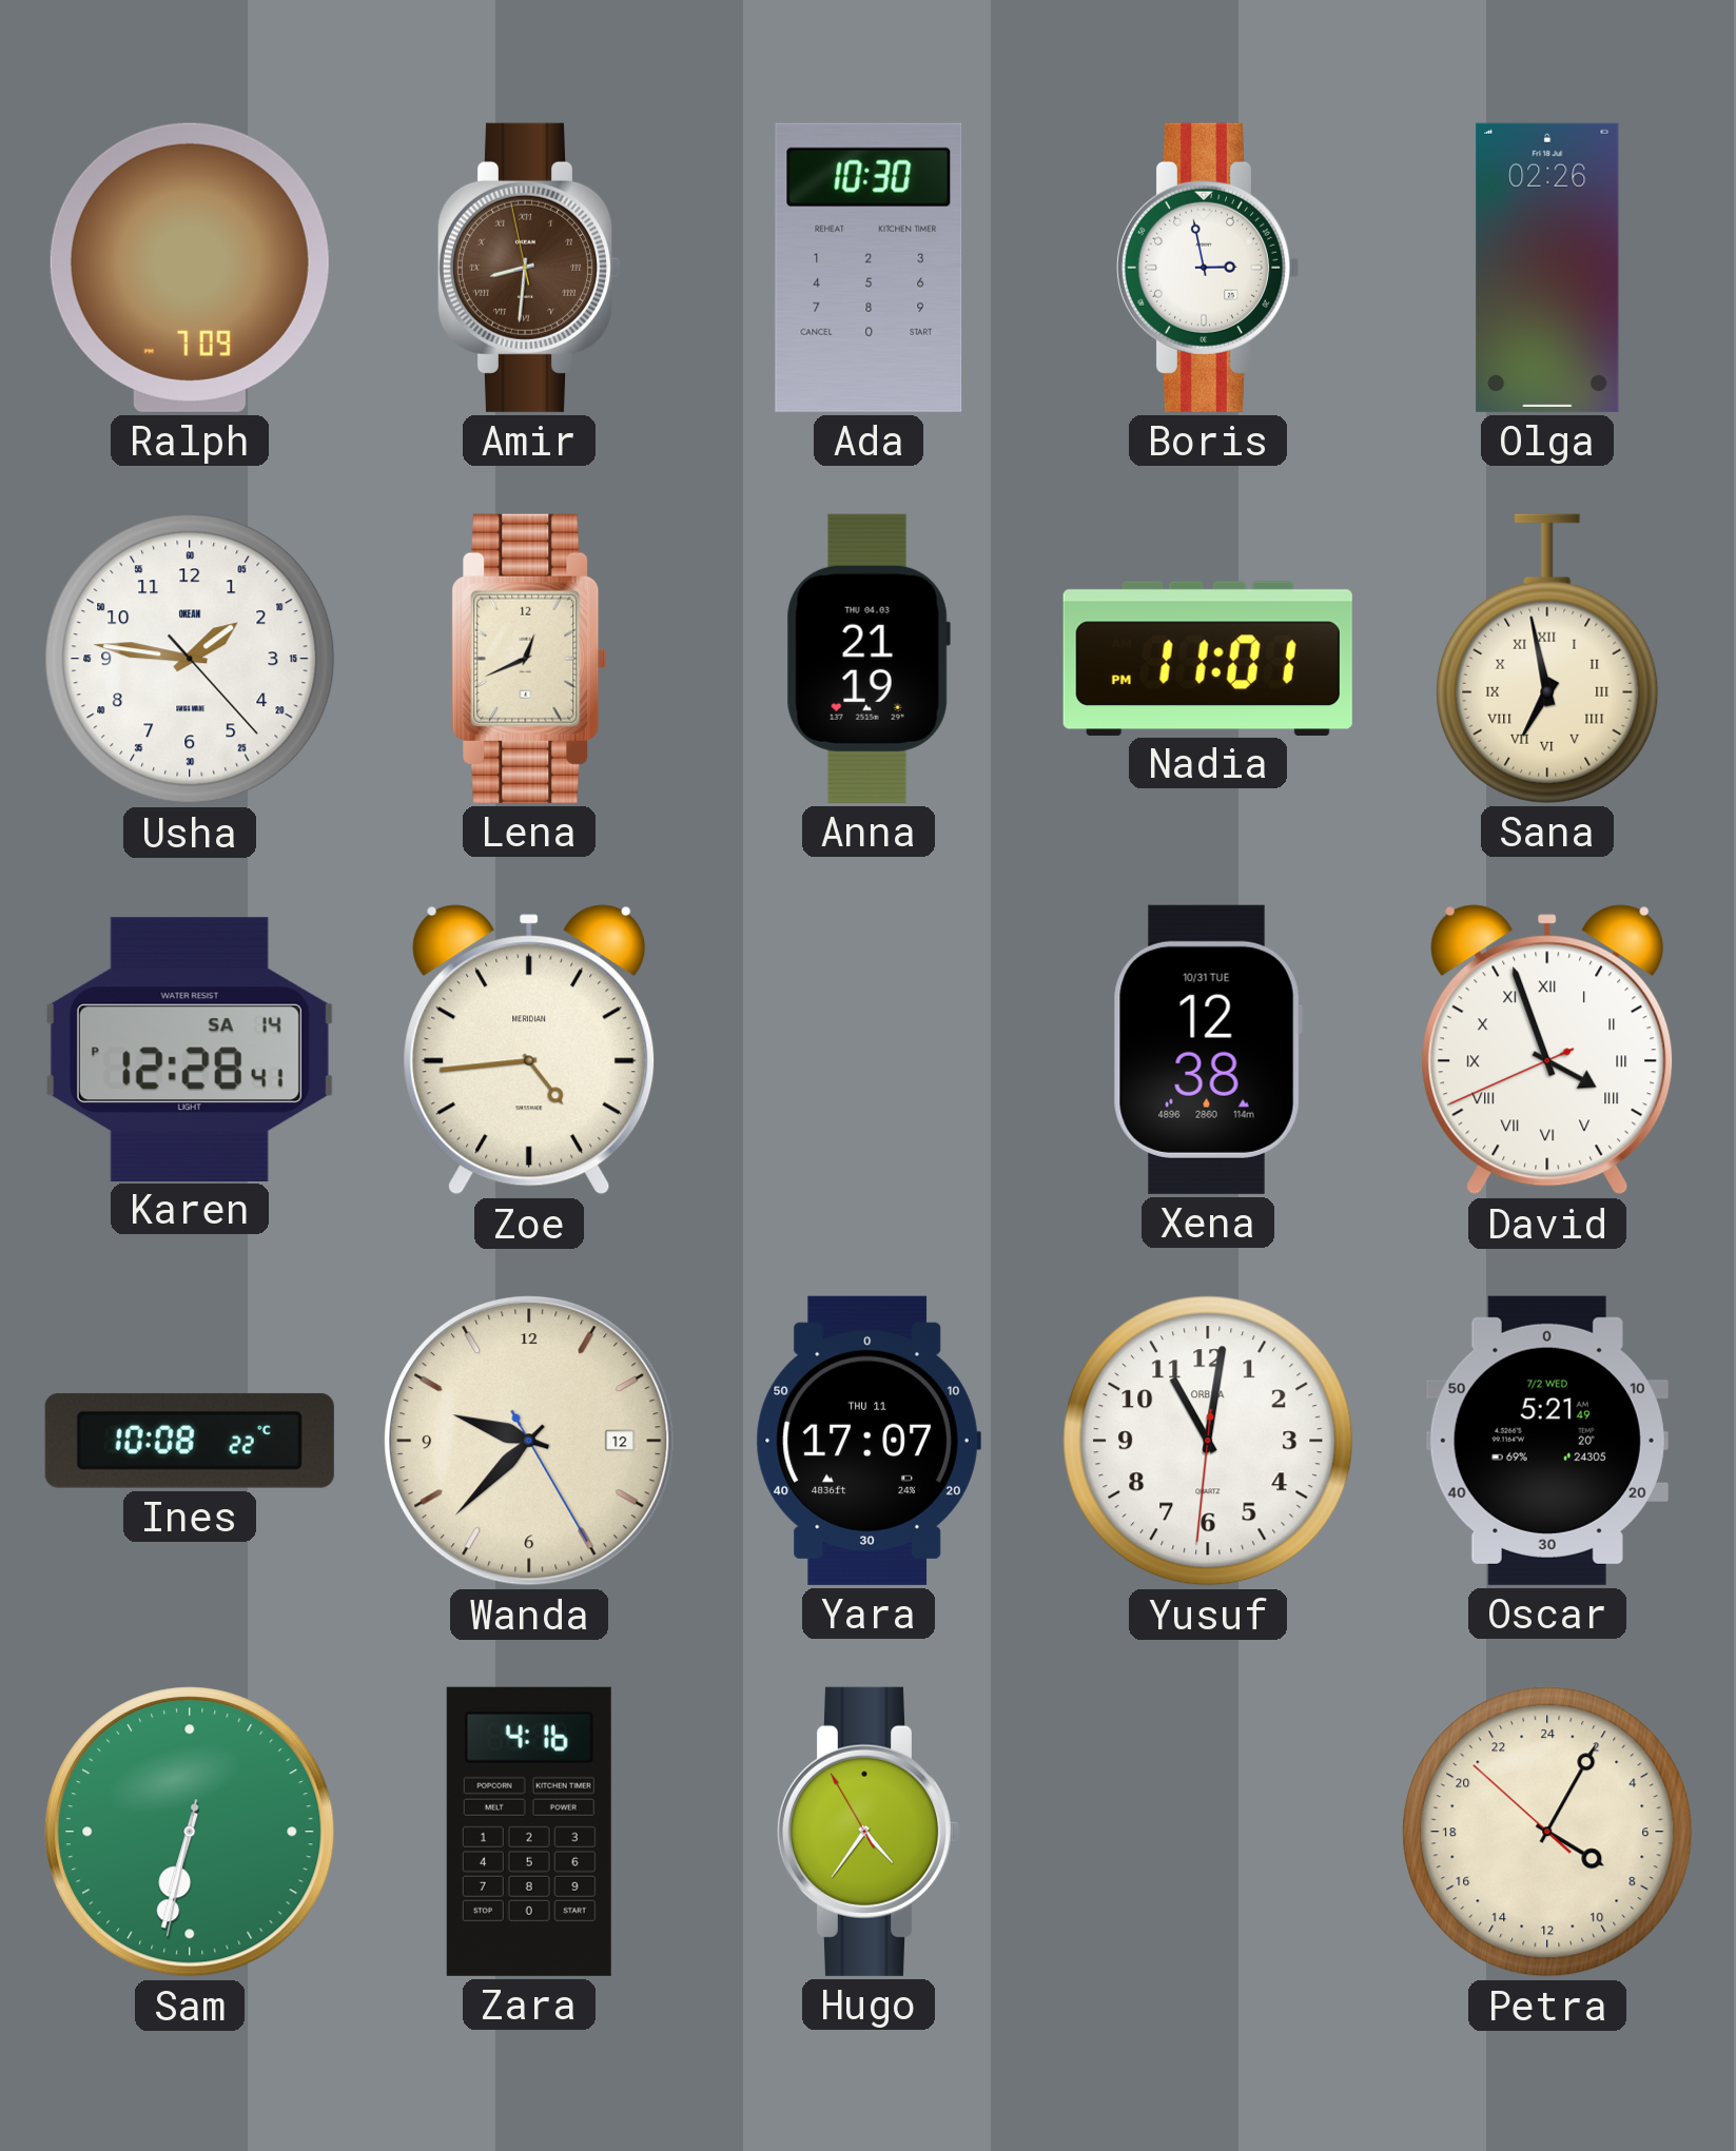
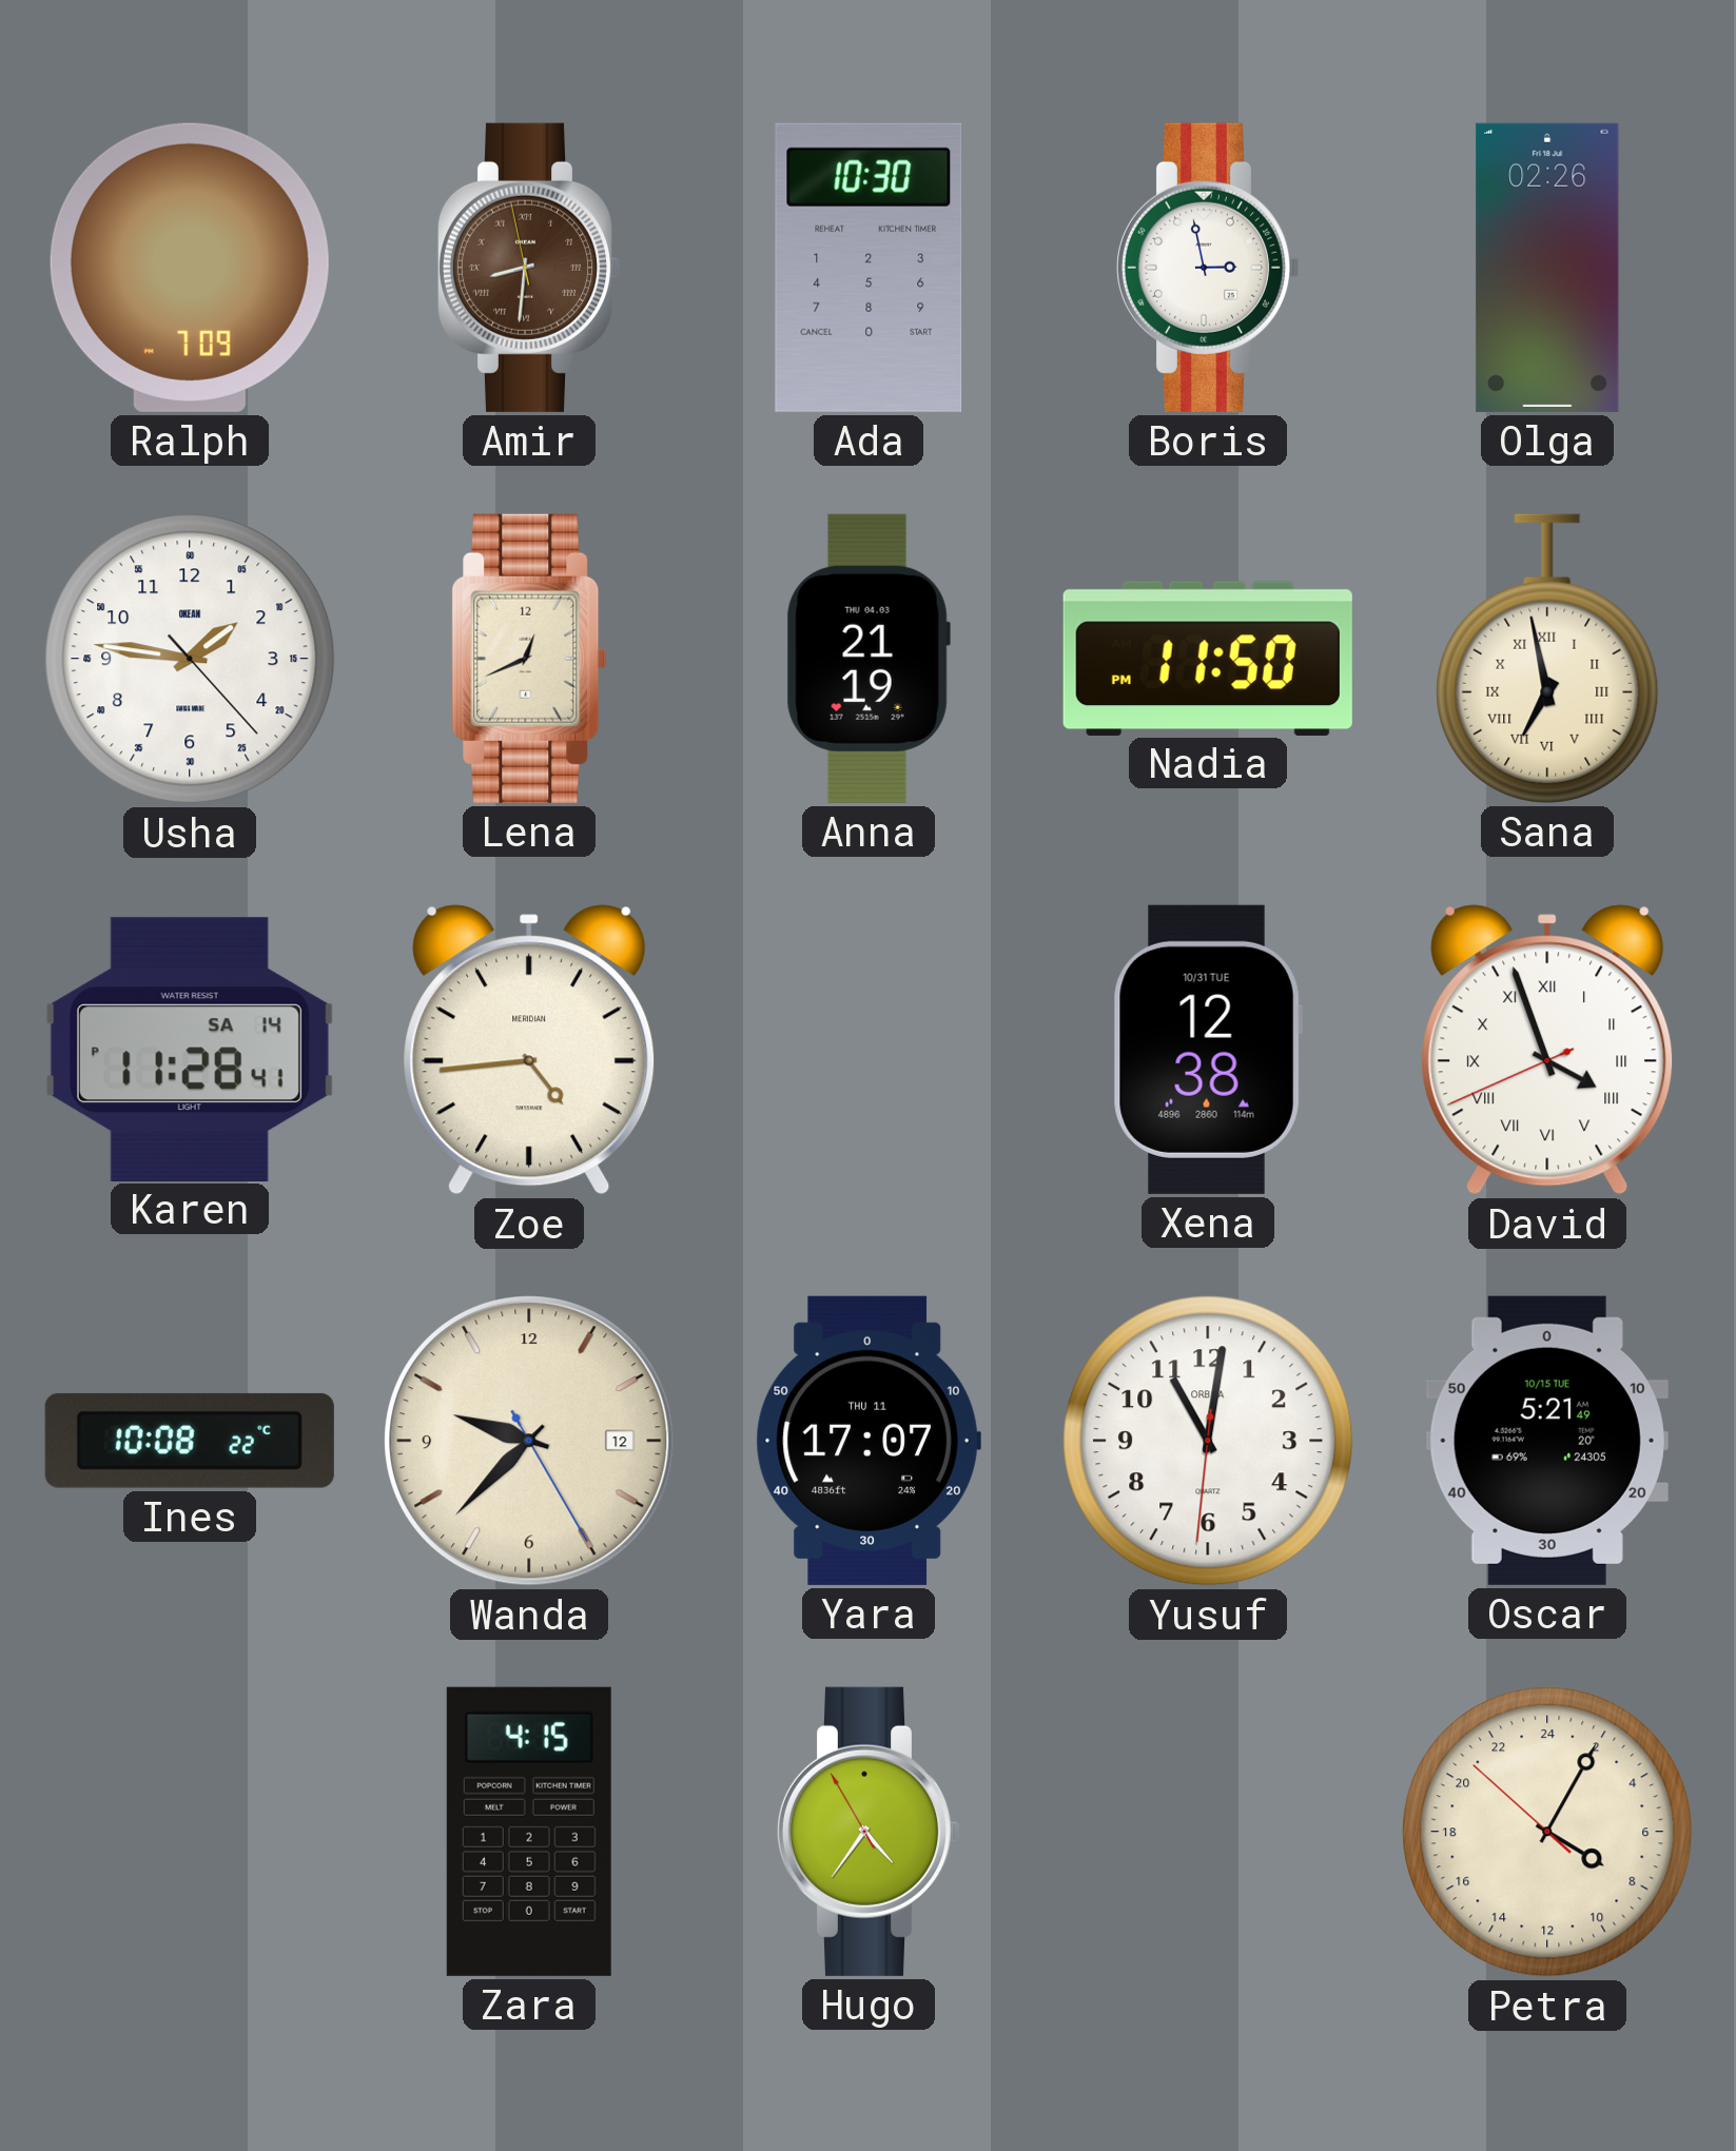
Nadia: 11:01 -> 11:50
Karen: 12:28 -> 11:28
Oscar date: 7/2 WED -> 10/15 TUE
Sam: 6:32 -> none
Zara: 4:16 -> 4:15
